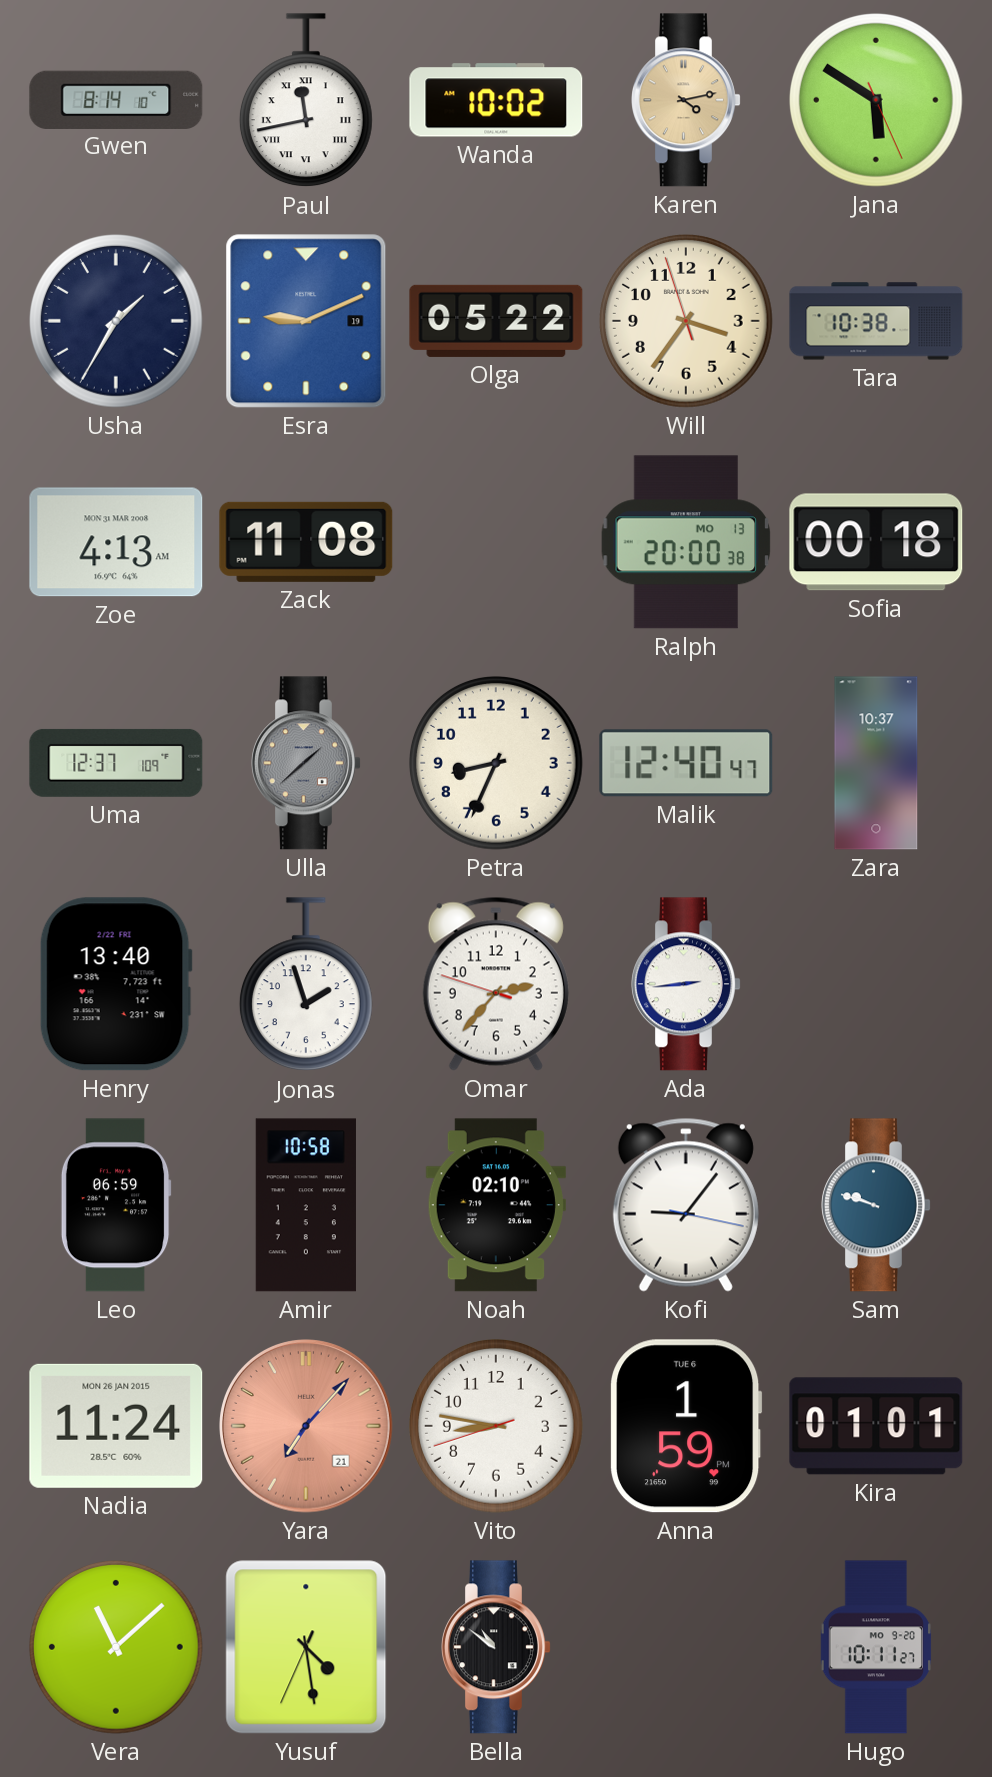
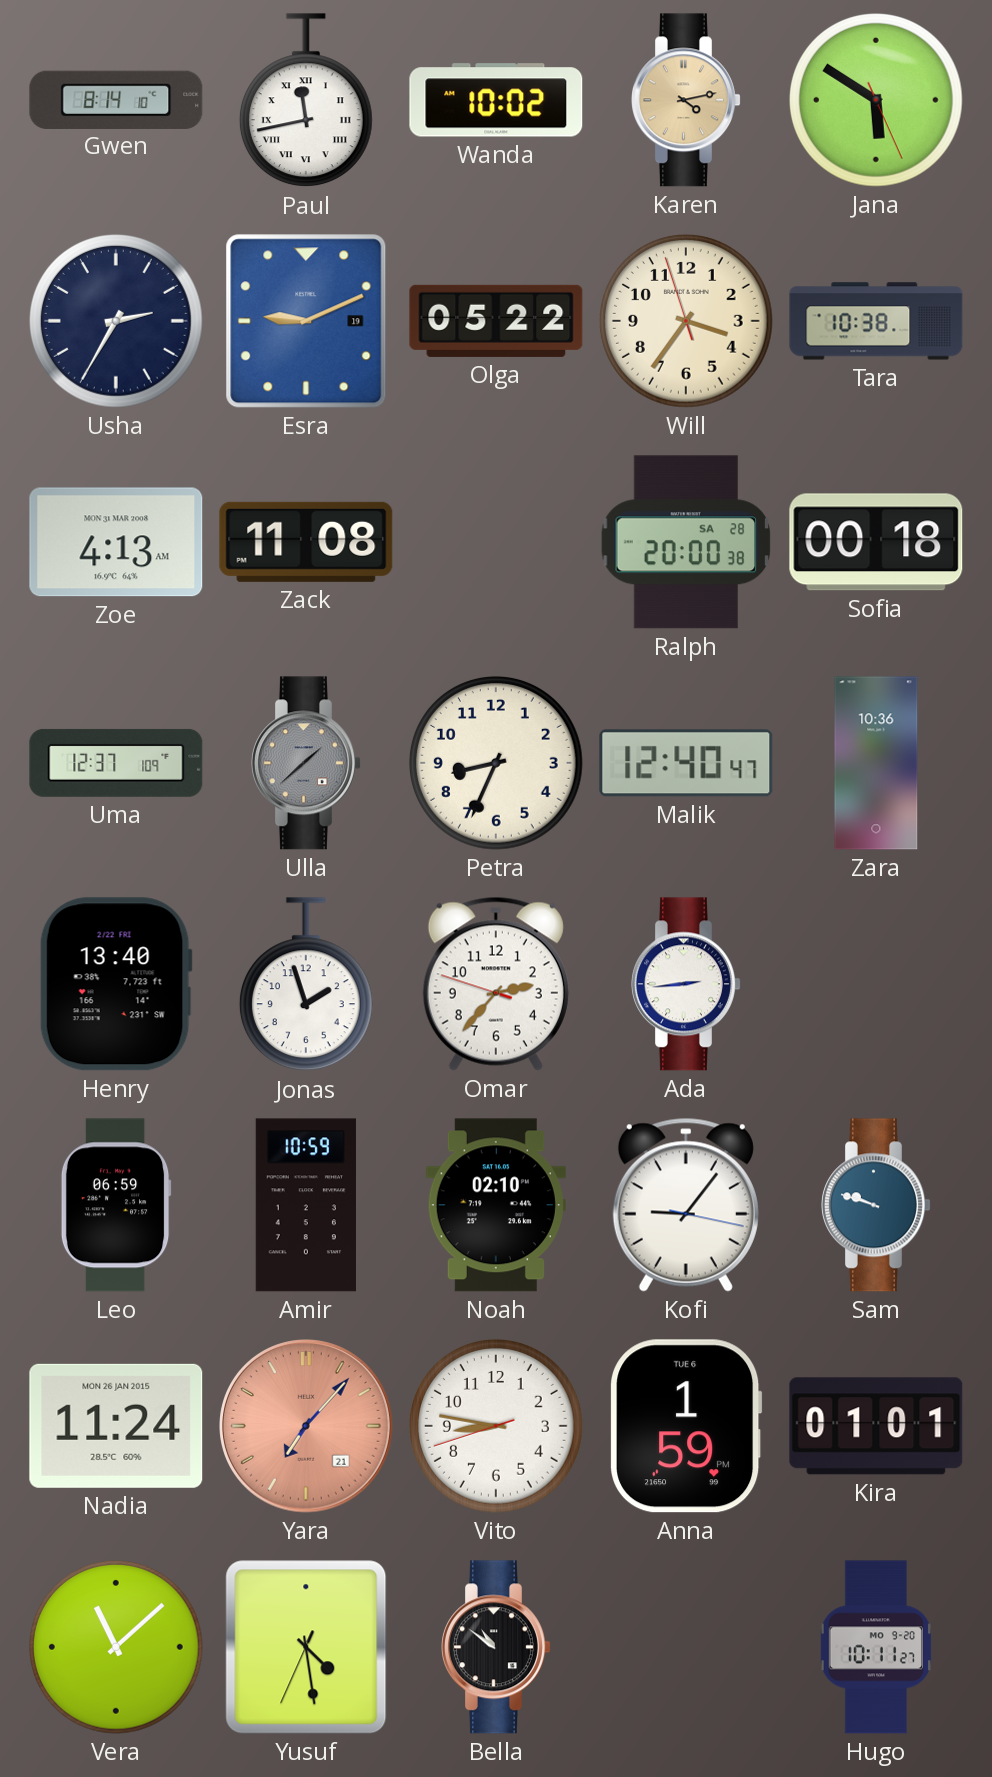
Usha: 1:35 -> 2:35
Ralph date: MO 13 -> SA 28
Zara: 10:37 -> 10:36
Amir: 10:58 -> 10:59
